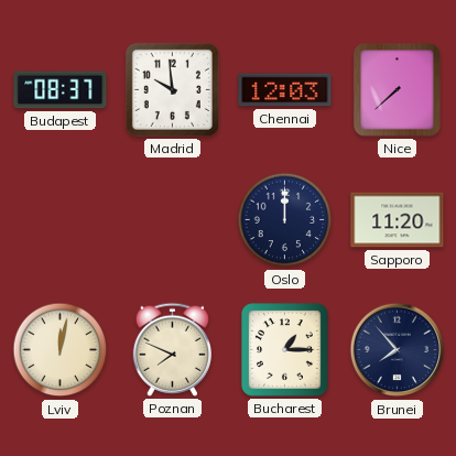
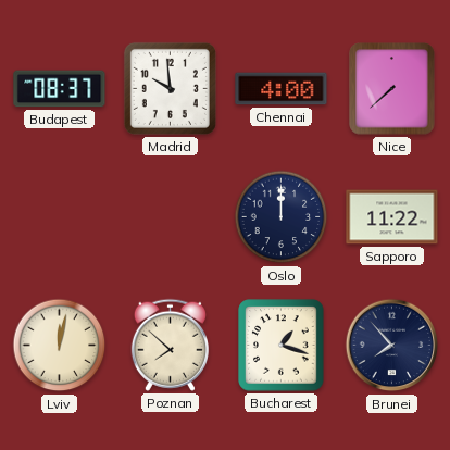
Chennai: 12:03 -> 4:00
Sapporo: 11:20 -> 11:22
Poznan: 7:49 -> 7:52
Bucharest: 1:15 -> 1:18
